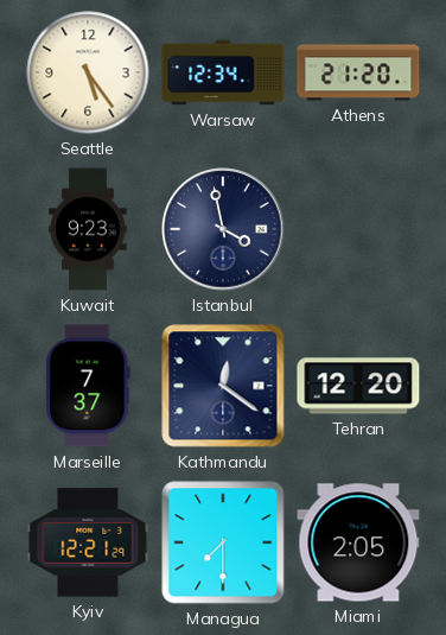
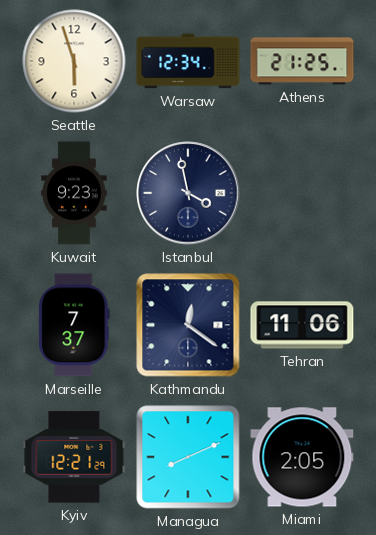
Seattle: 5:24 -> 5:57
Athens: 21:20 -> 21:25
Tehran: 12:20 -> 11:06
Managua: 7:30 -> 8:11
